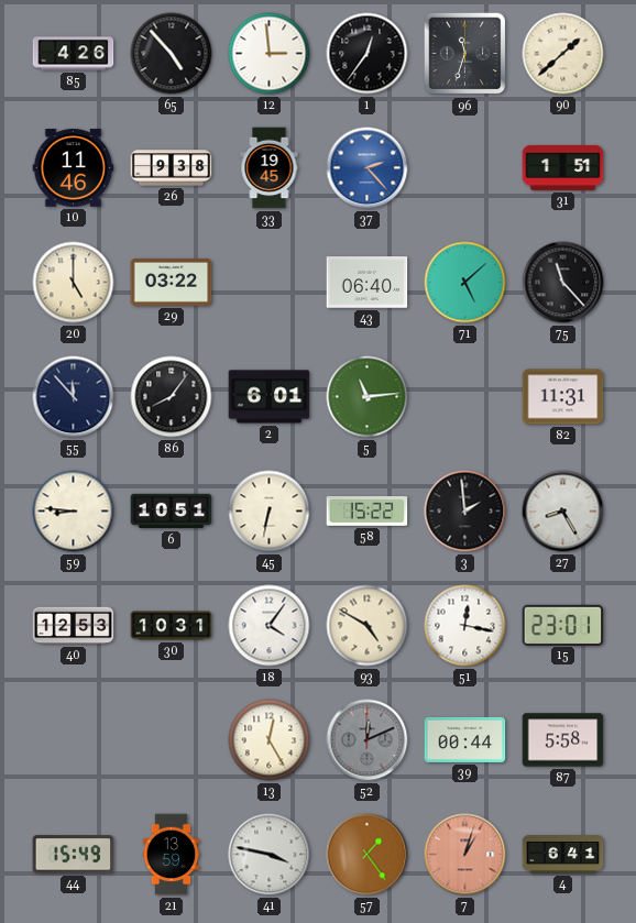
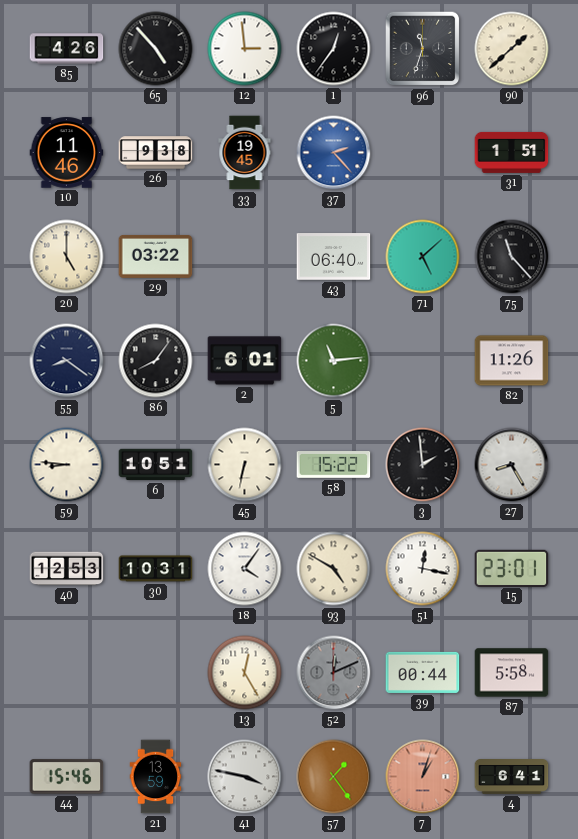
55: 11:53 -> 8:21
82: 11:31 -> 11:26
44: 15:49 -> 15:46
